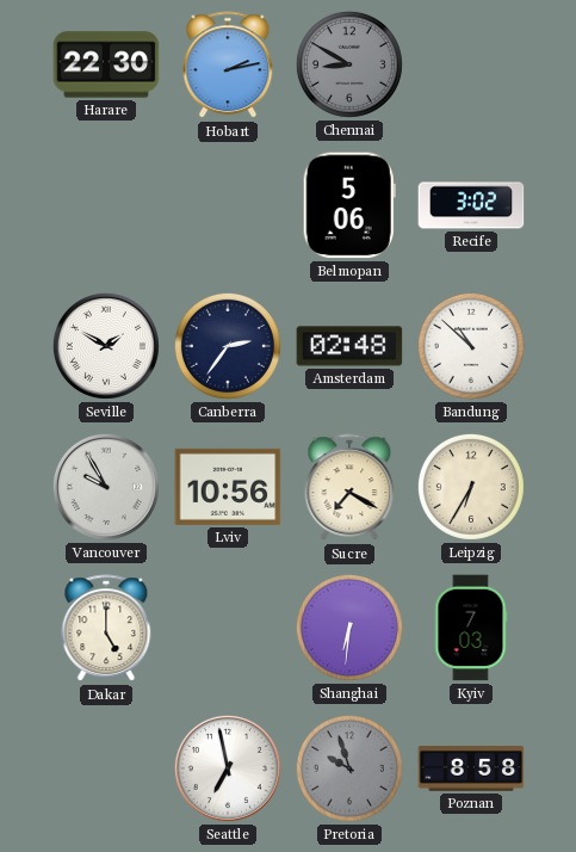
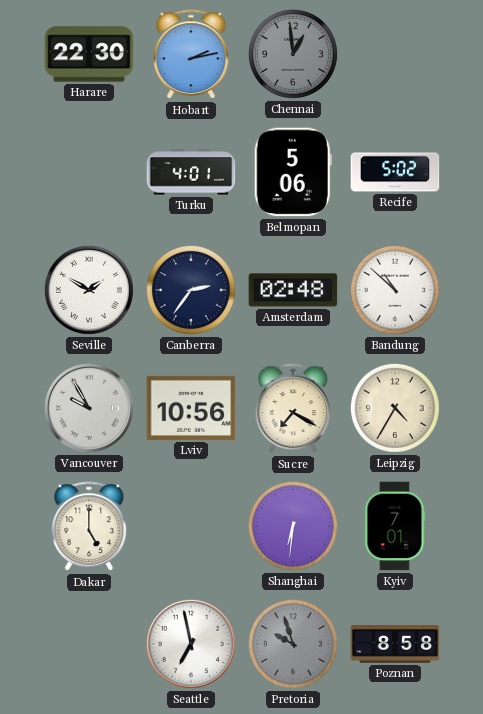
Chennai: 8:50 -> 12:59
Turku: none -> 4:01
Recife: 3:02 -> 5:02
Leipzig: 6:35 -> 4:35
Kyiv: 7:03 -> 7:01
